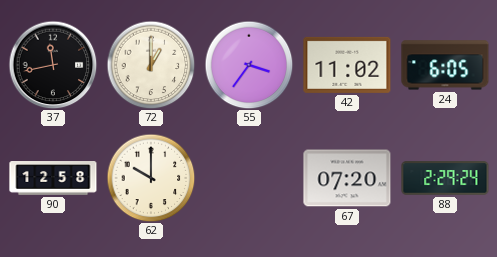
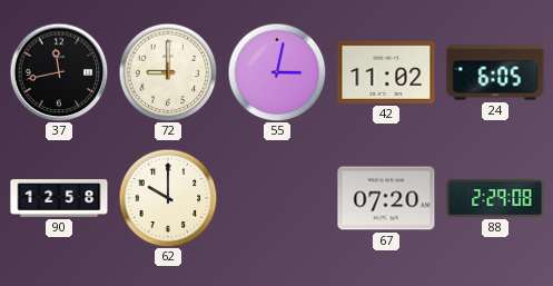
72: 1:00 -> 9:00
55: 3:36 -> 3:02
88: 2:29:24 -> 2:29:08
